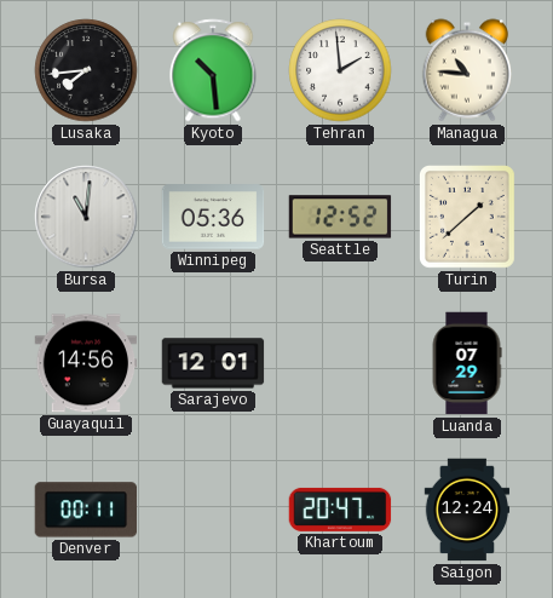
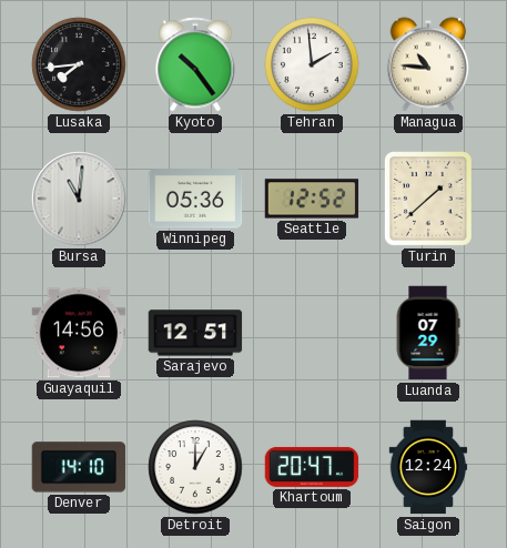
Kyoto: 10:29 -> 10:24
Sarajevo: 12:01 -> 12:51
Denver: 00:11 -> 14:10
Detroit: none -> 1:00
